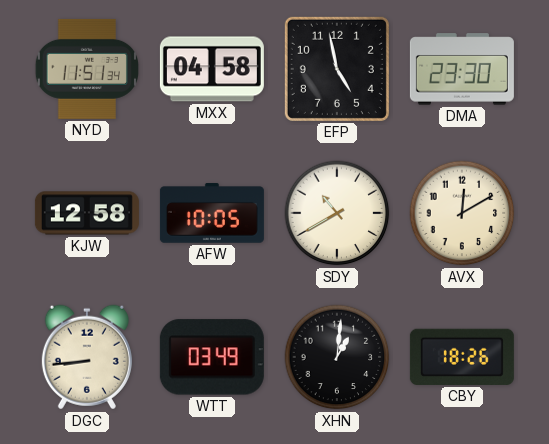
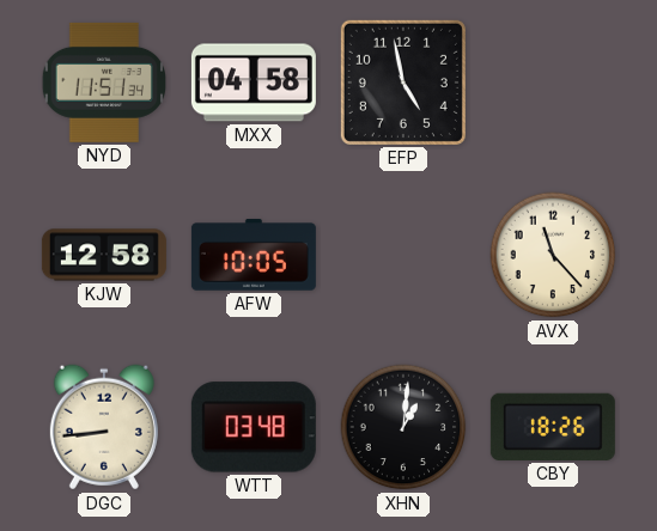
DMA: 23:30 -> none
SDY: 10:40 -> none
AVX: 12:10 -> 11:23
WTT: 03:49 -> 03:48
